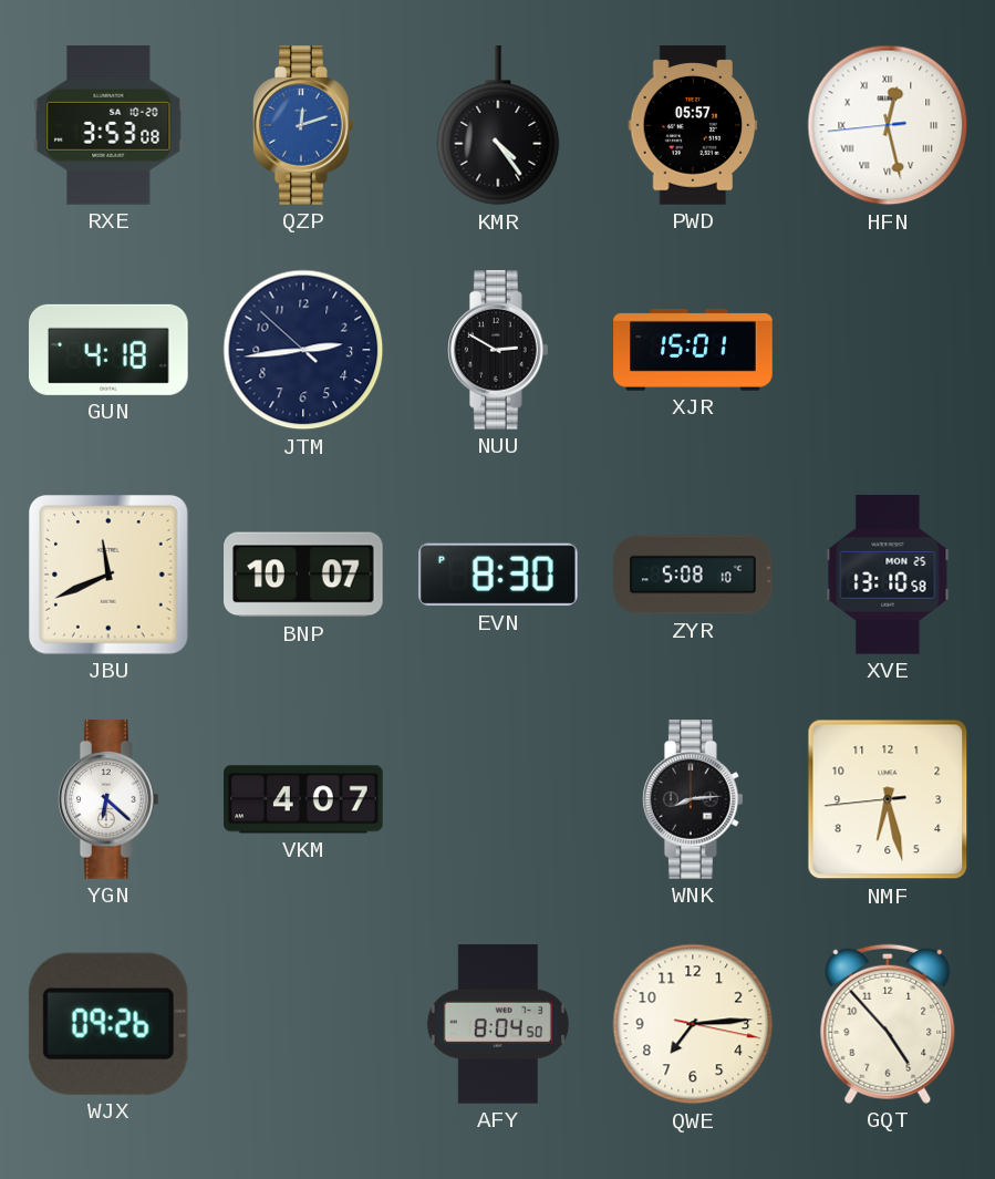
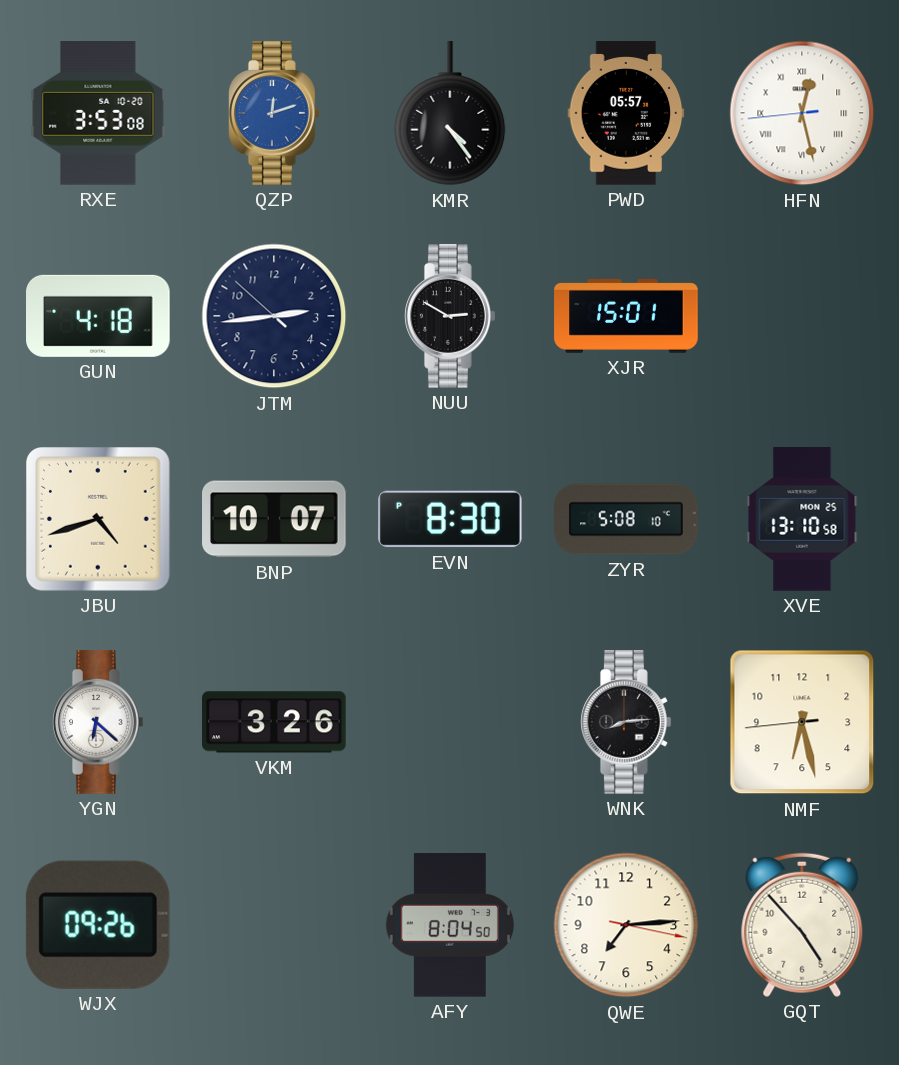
JBU: 11:41 -> 4:42
VKM: 4:07 -> 3:26
